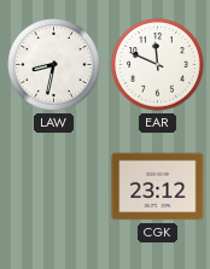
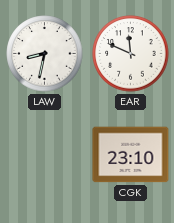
CGK: 23:12 -> 23:10
